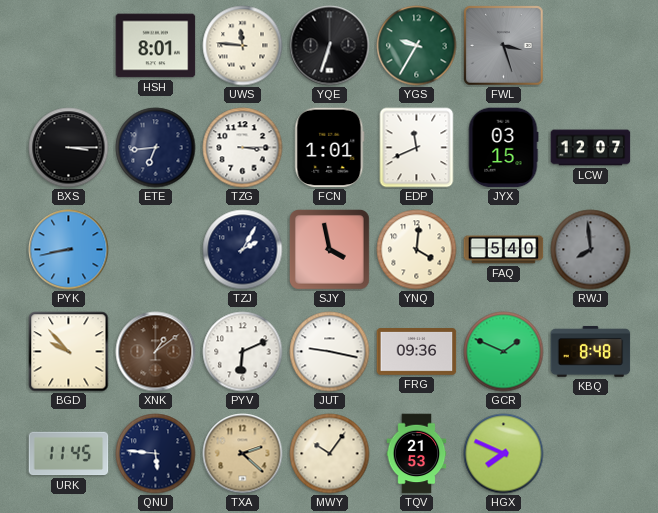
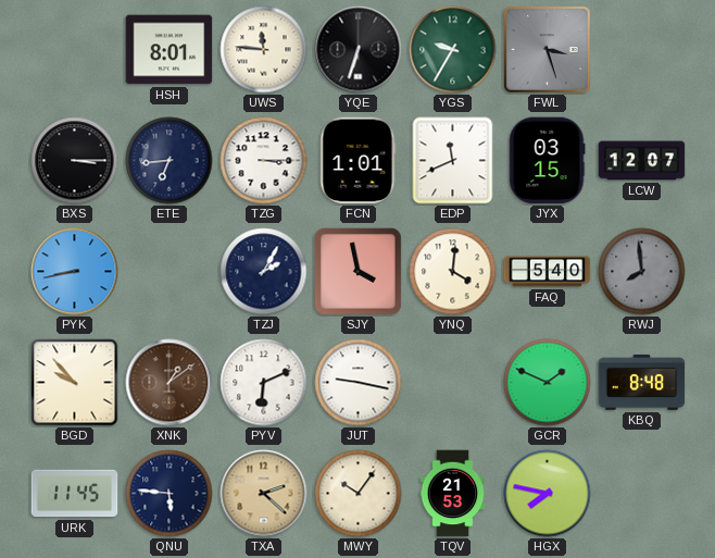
FRG: 09:36 -> none
HGX: 7:49 -> 7:47
